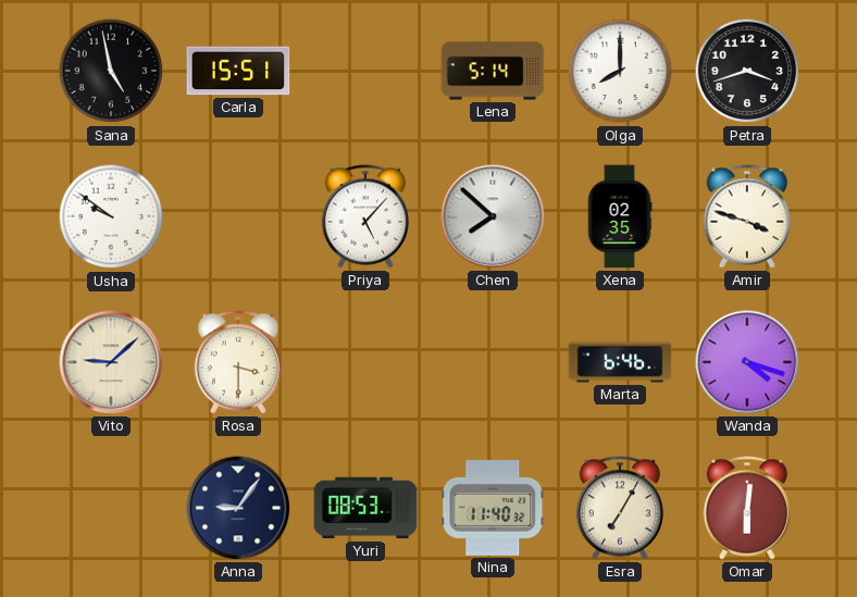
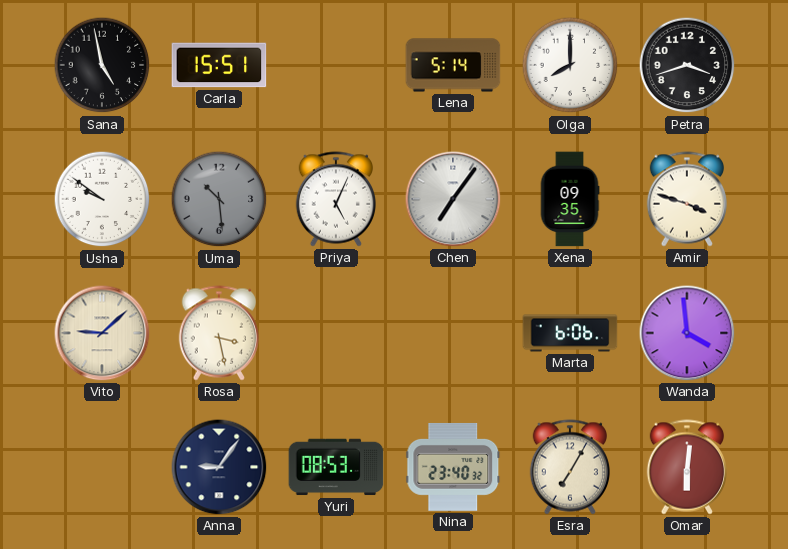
Uma: none -> 10:29
Priya: 5:07 -> 5:04
Chen: 7:52 -> 7:06
Xena: 02:35 -> 09:35
Rosa: 3:30 -> 3:28
Marta: 6:46 -> 6:06
Wanda: 4:18 -> 3:59
Nina: 11:40 -> 23:40
